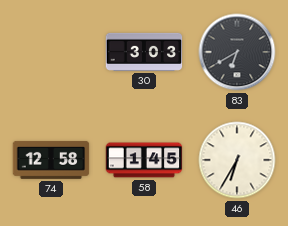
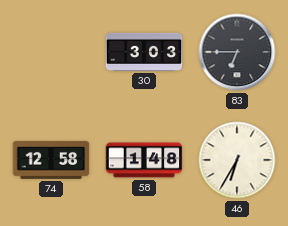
83: 6:40 -> 6:45
58: 1:45 -> 1:48
